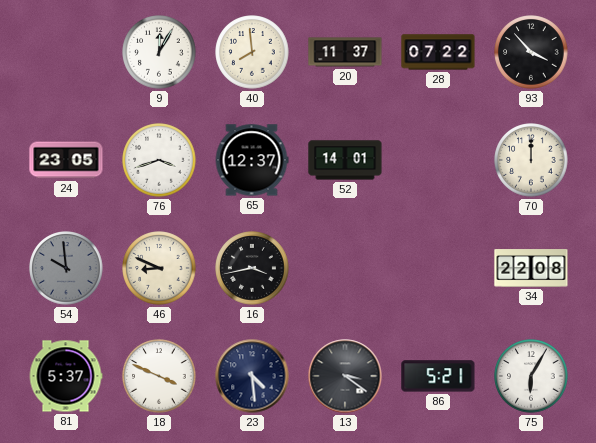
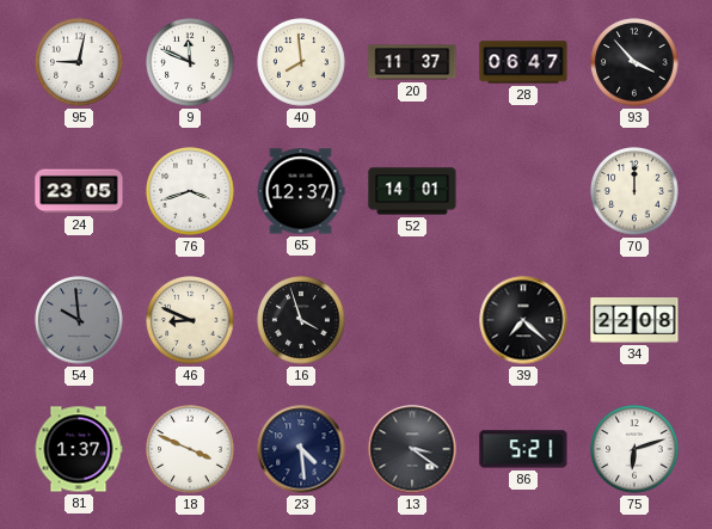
95: none -> 9:02
9: 12:05 -> 11:49
28: 07:22 -> 06:47
16: 3:43 -> 3:57
39: none -> 7:22
81: 5:37 -> 1:37
75: 6:05 -> 6:12
